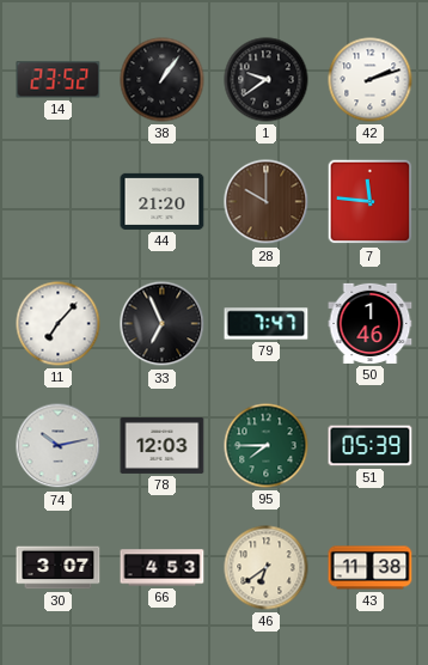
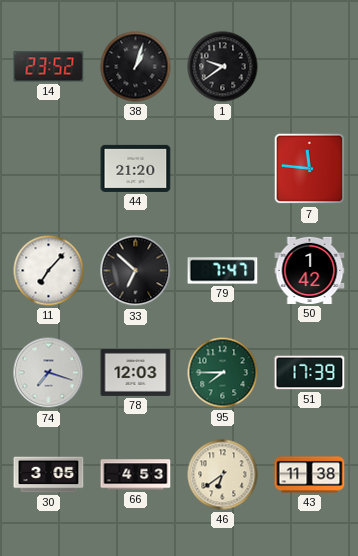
38: 1:06 -> 1:03
42: 2:12 -> none
28: 10:00 -> none
33: 6:56 -> 6:52
50: 1:46 -> 1:42
74: 10:13 -> 7:18
51: 05:39 -> 17:39
30: 3:07 -> 3:05
